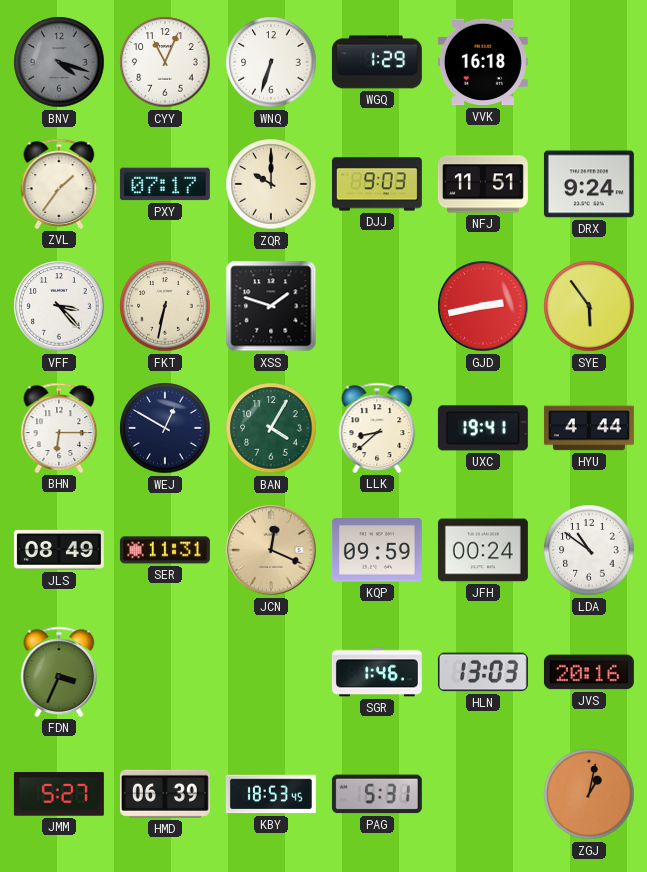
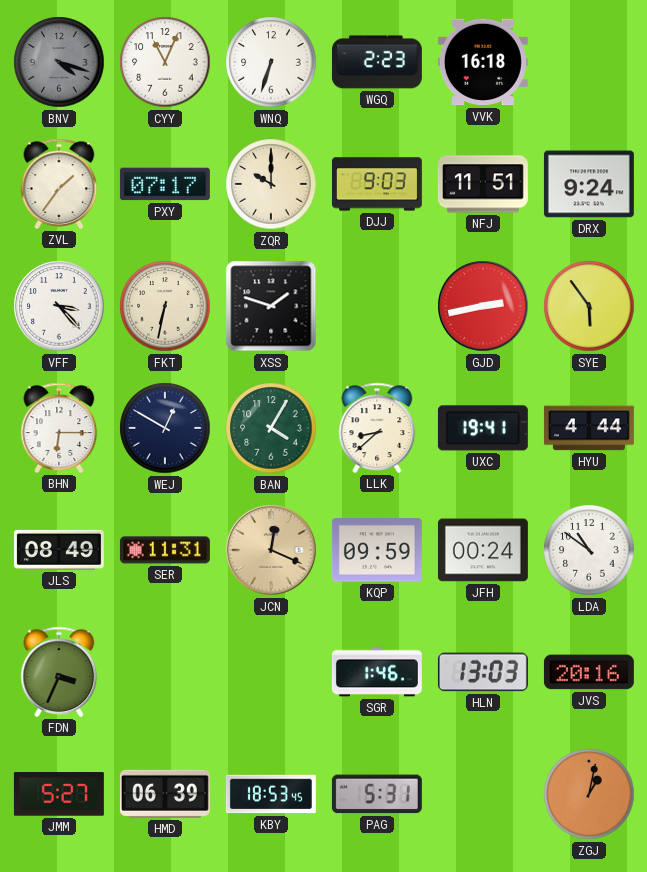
WGQ: 1:29 -> 2:23
